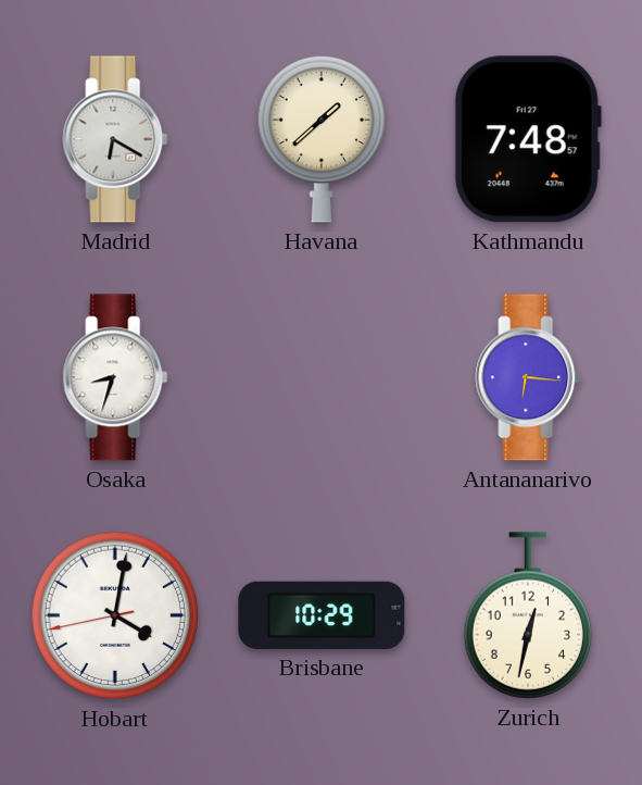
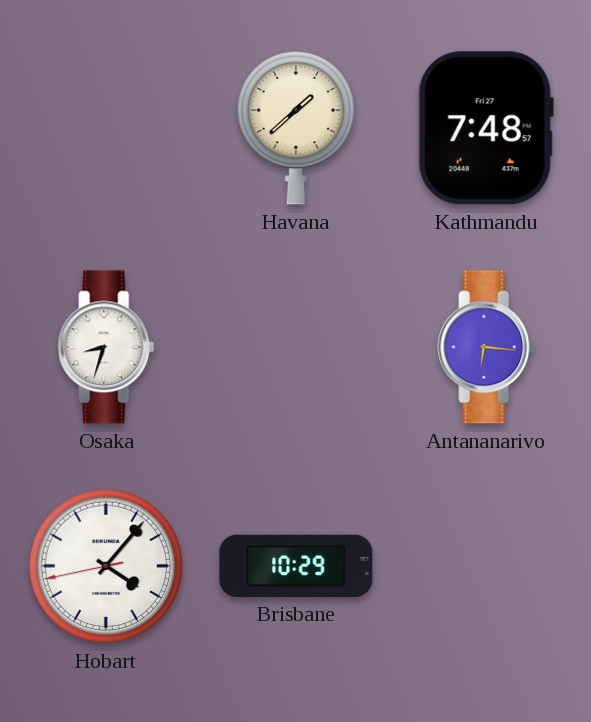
Madrid: 6:20 -> none
Hobart: 4:01 -> 4:06
Zurich: 12:32 -> none
